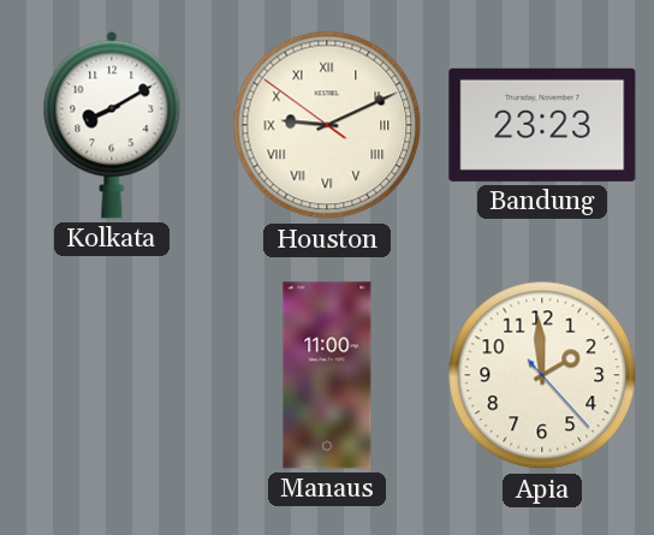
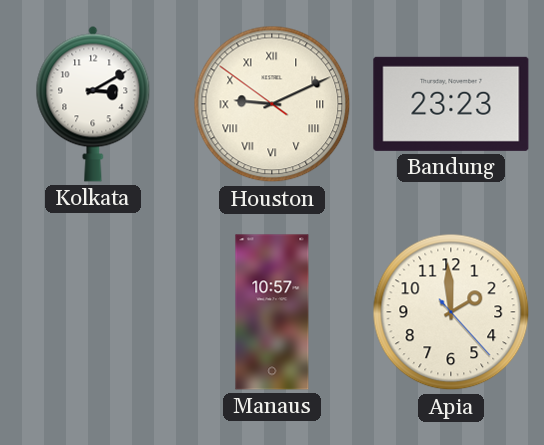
Kolkata: 8:10 -> 3:10
Manaus: 11:00 -> 10:57
